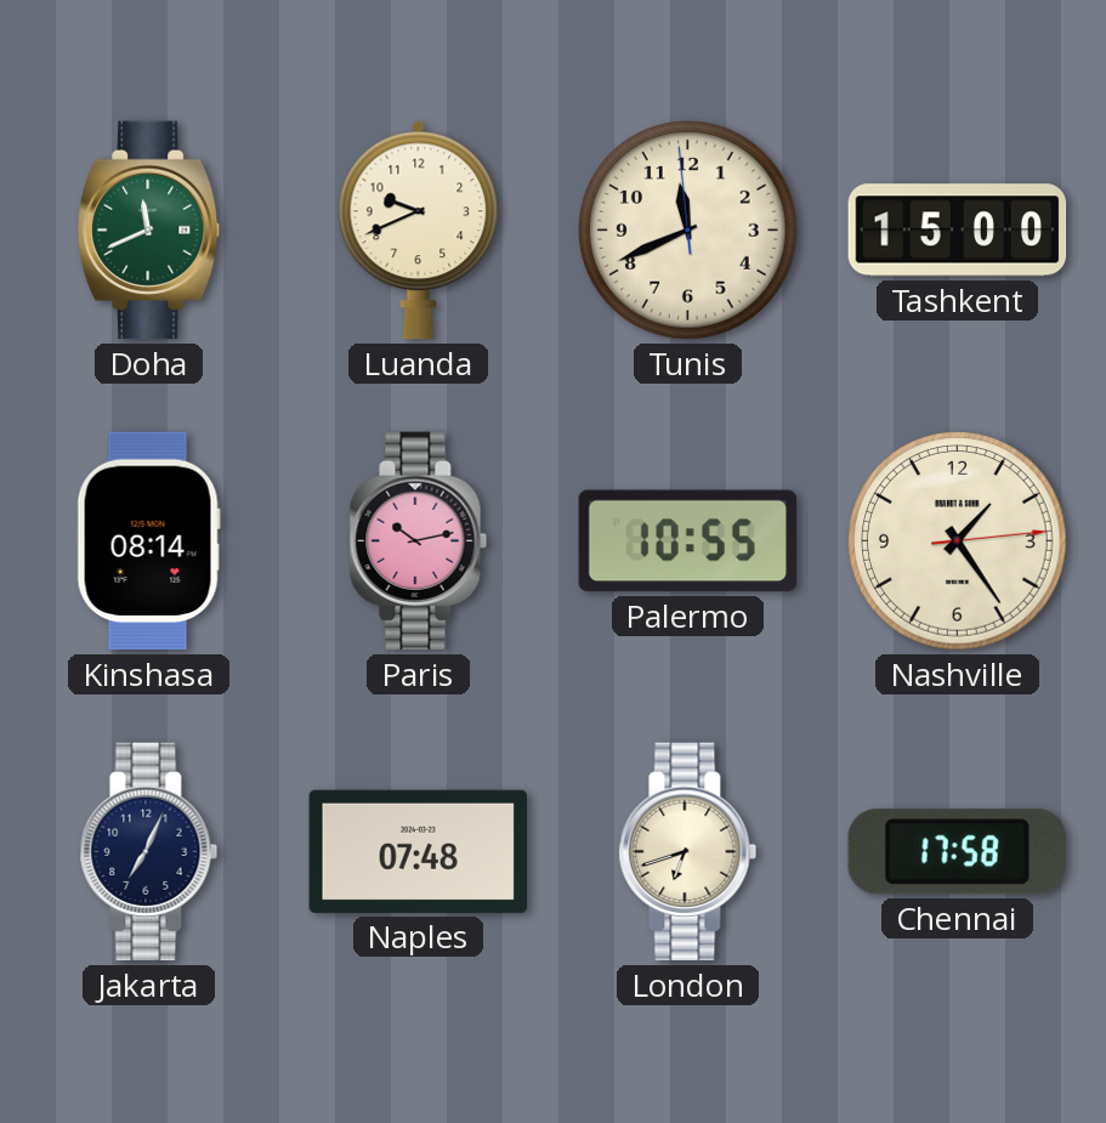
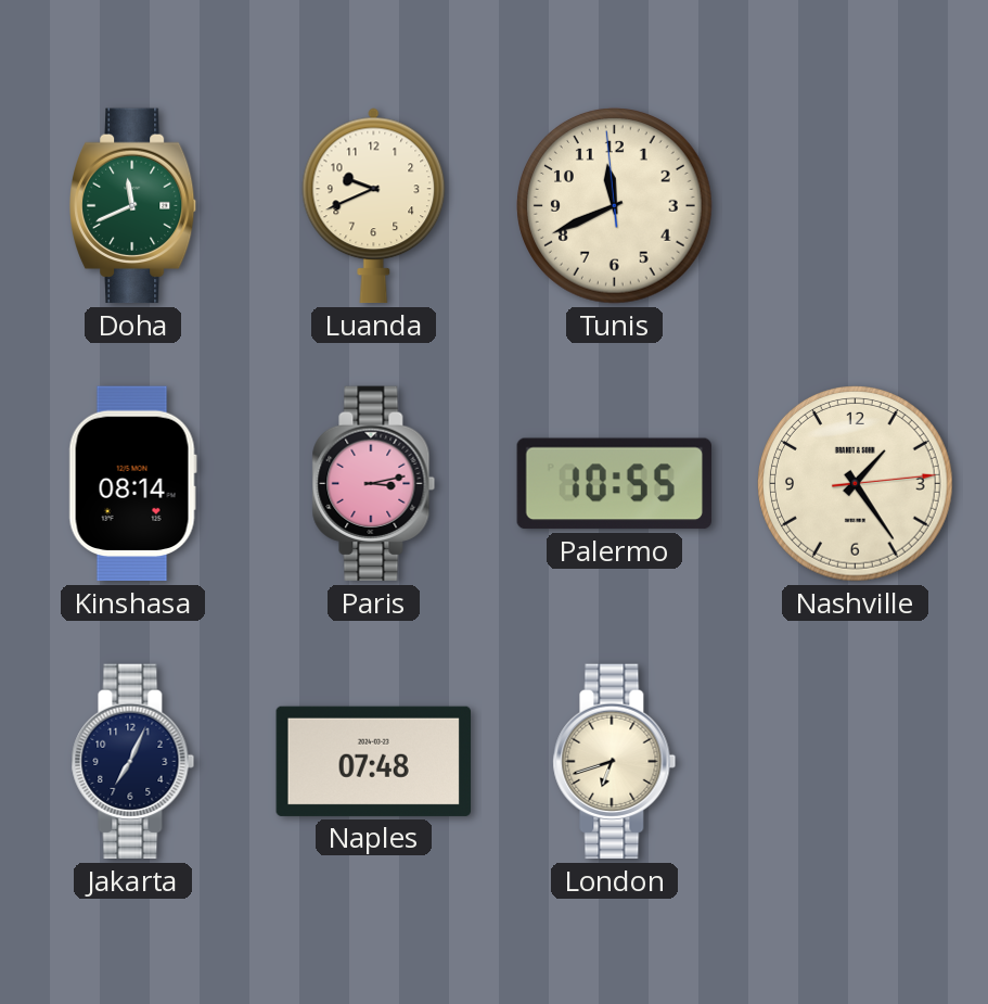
Tashkent: 15:00 -> none
Paris: 10:13 -> 3:13
Chennai: 17:58 -> none
